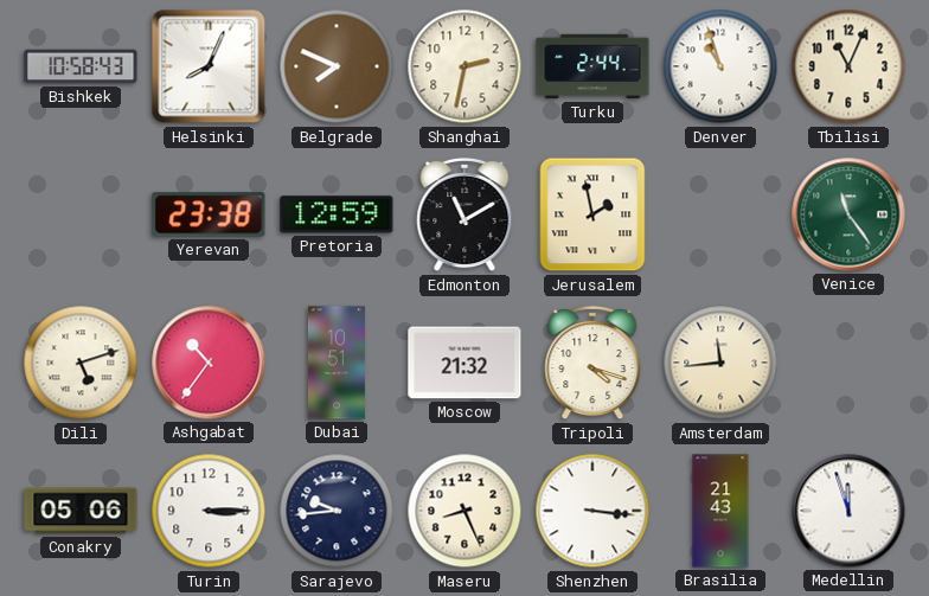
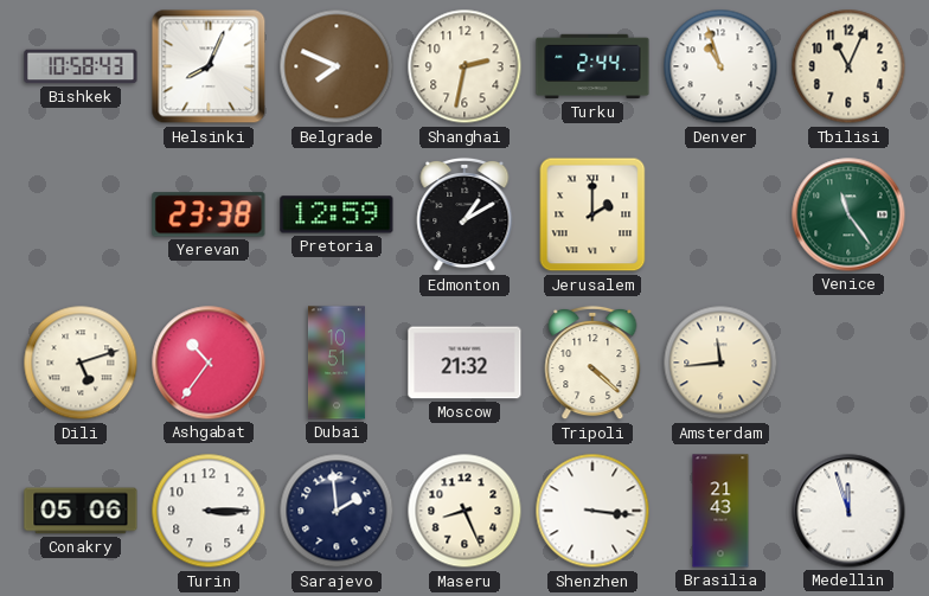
Edmonton: 11:10 -> 1:10
Jerusalem: 1:58 -> 2:00
Tripoli: 4:18 -> 4:22
Sarajevo: 9:44 -> 1:59
